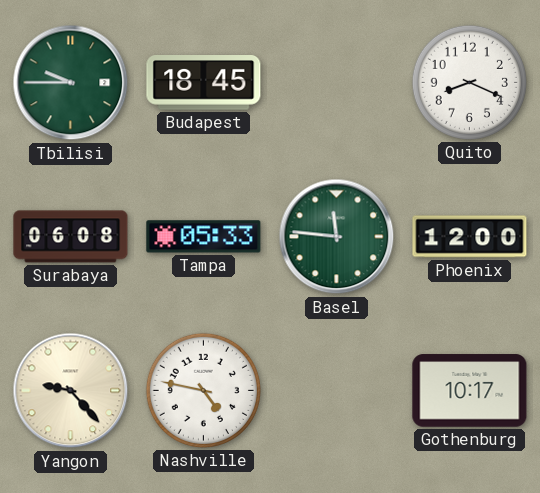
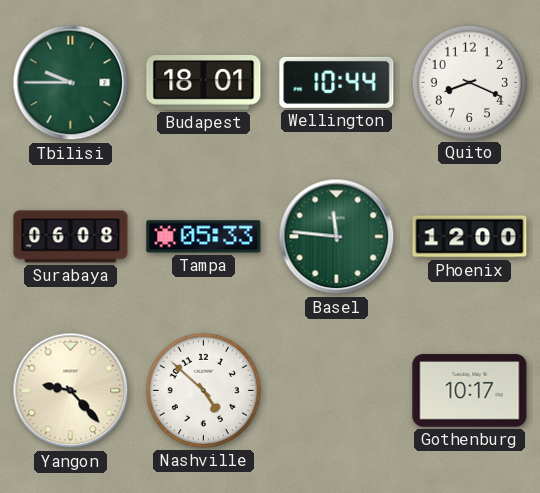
Budapest: 18:45 -> 18:01
Wellington: none -> 10:44
Nashville: 4:47 -> 4:52
